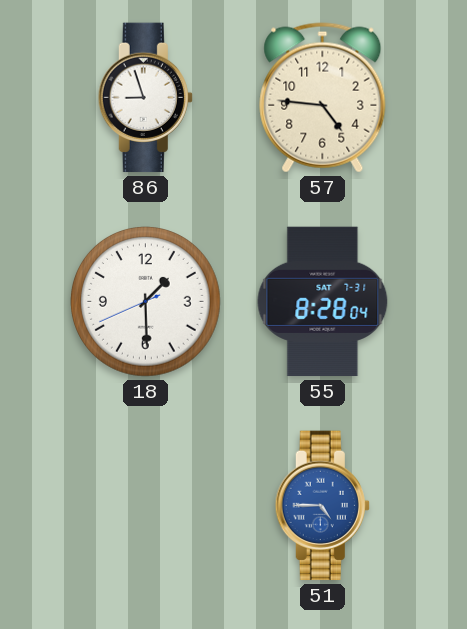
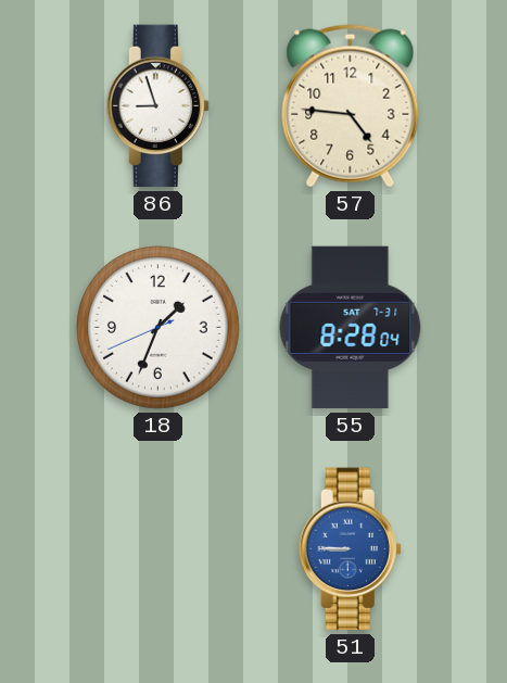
18: 1:29 -> 1:33
51: 4:45 -> 8:45
